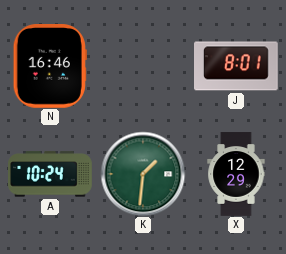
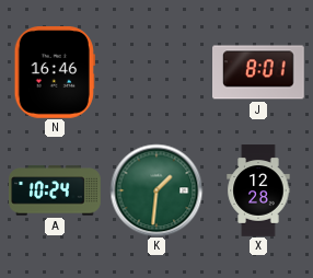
X: 12:29 -> 12:28
